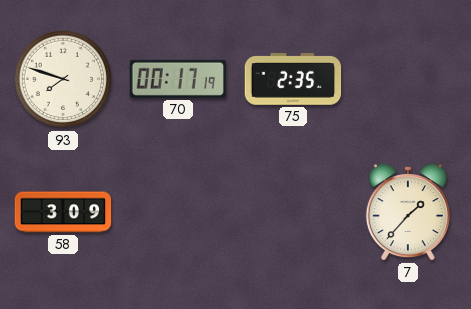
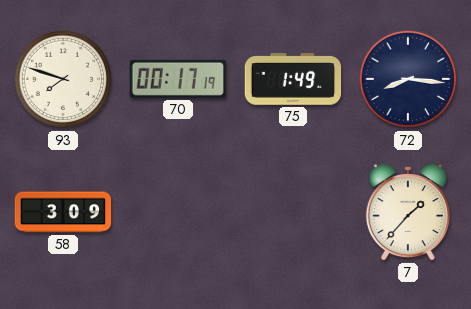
75: 2:35 -> 1:49
72: none -> 8:16
